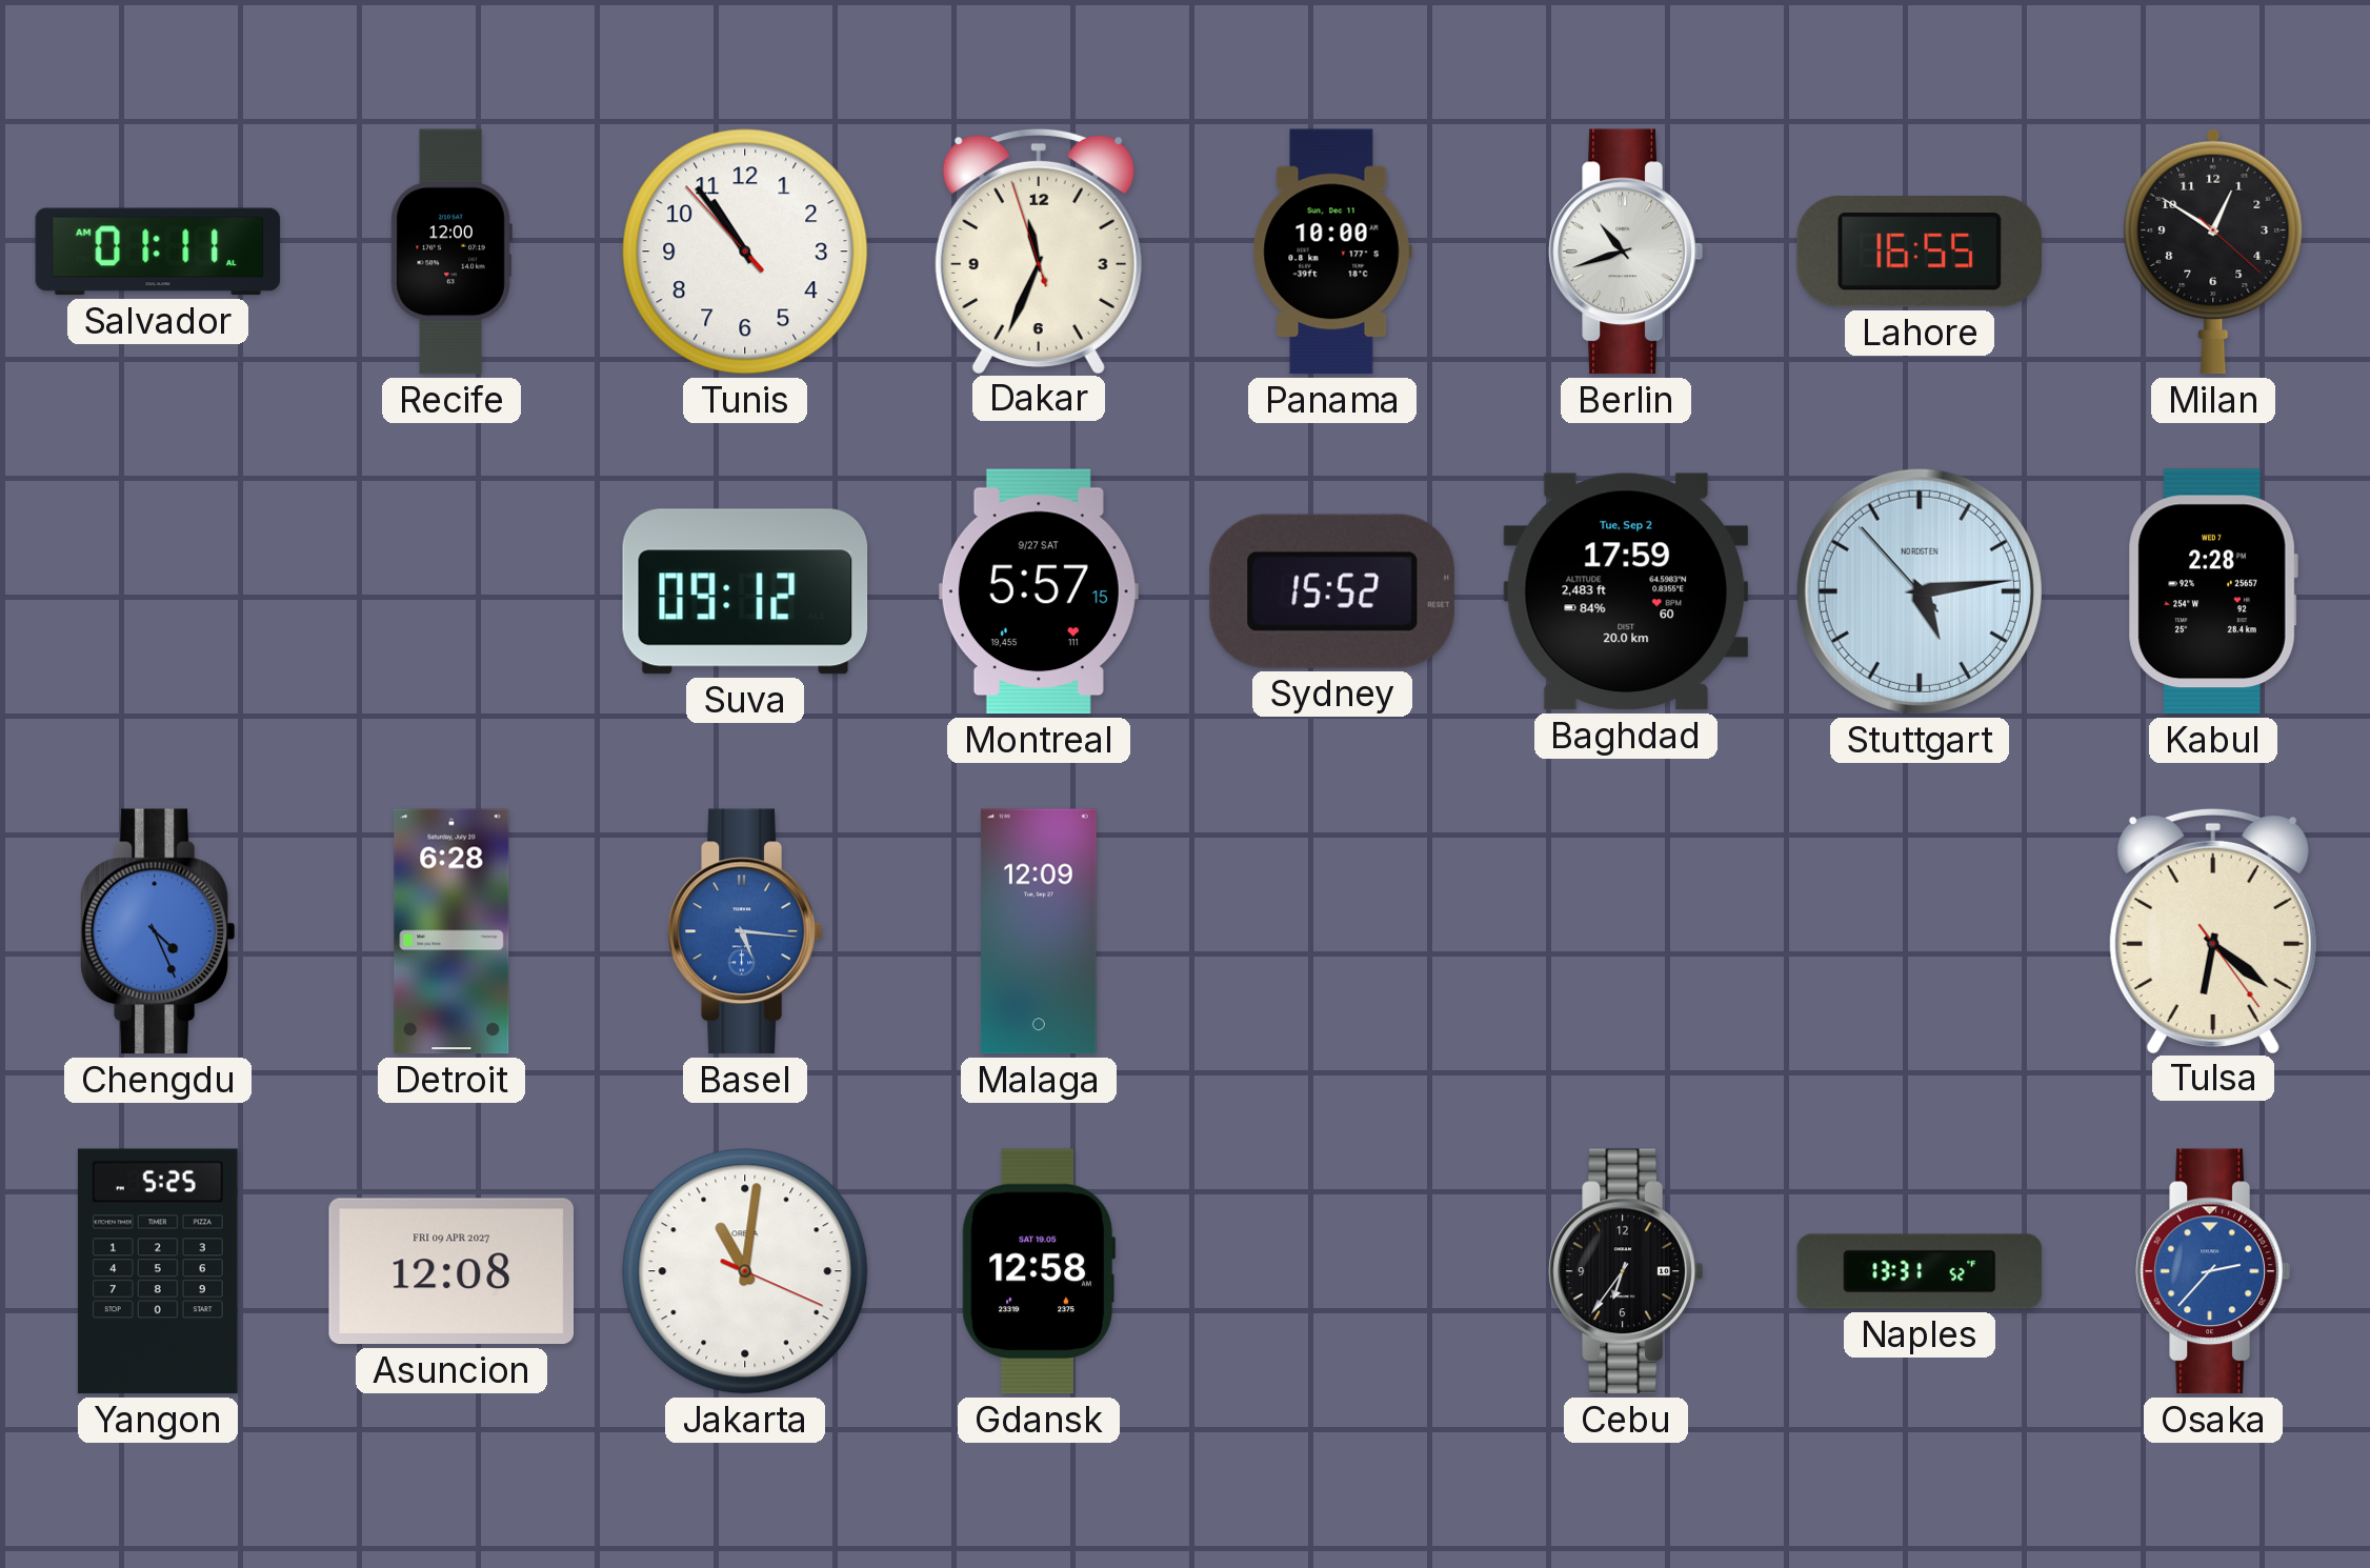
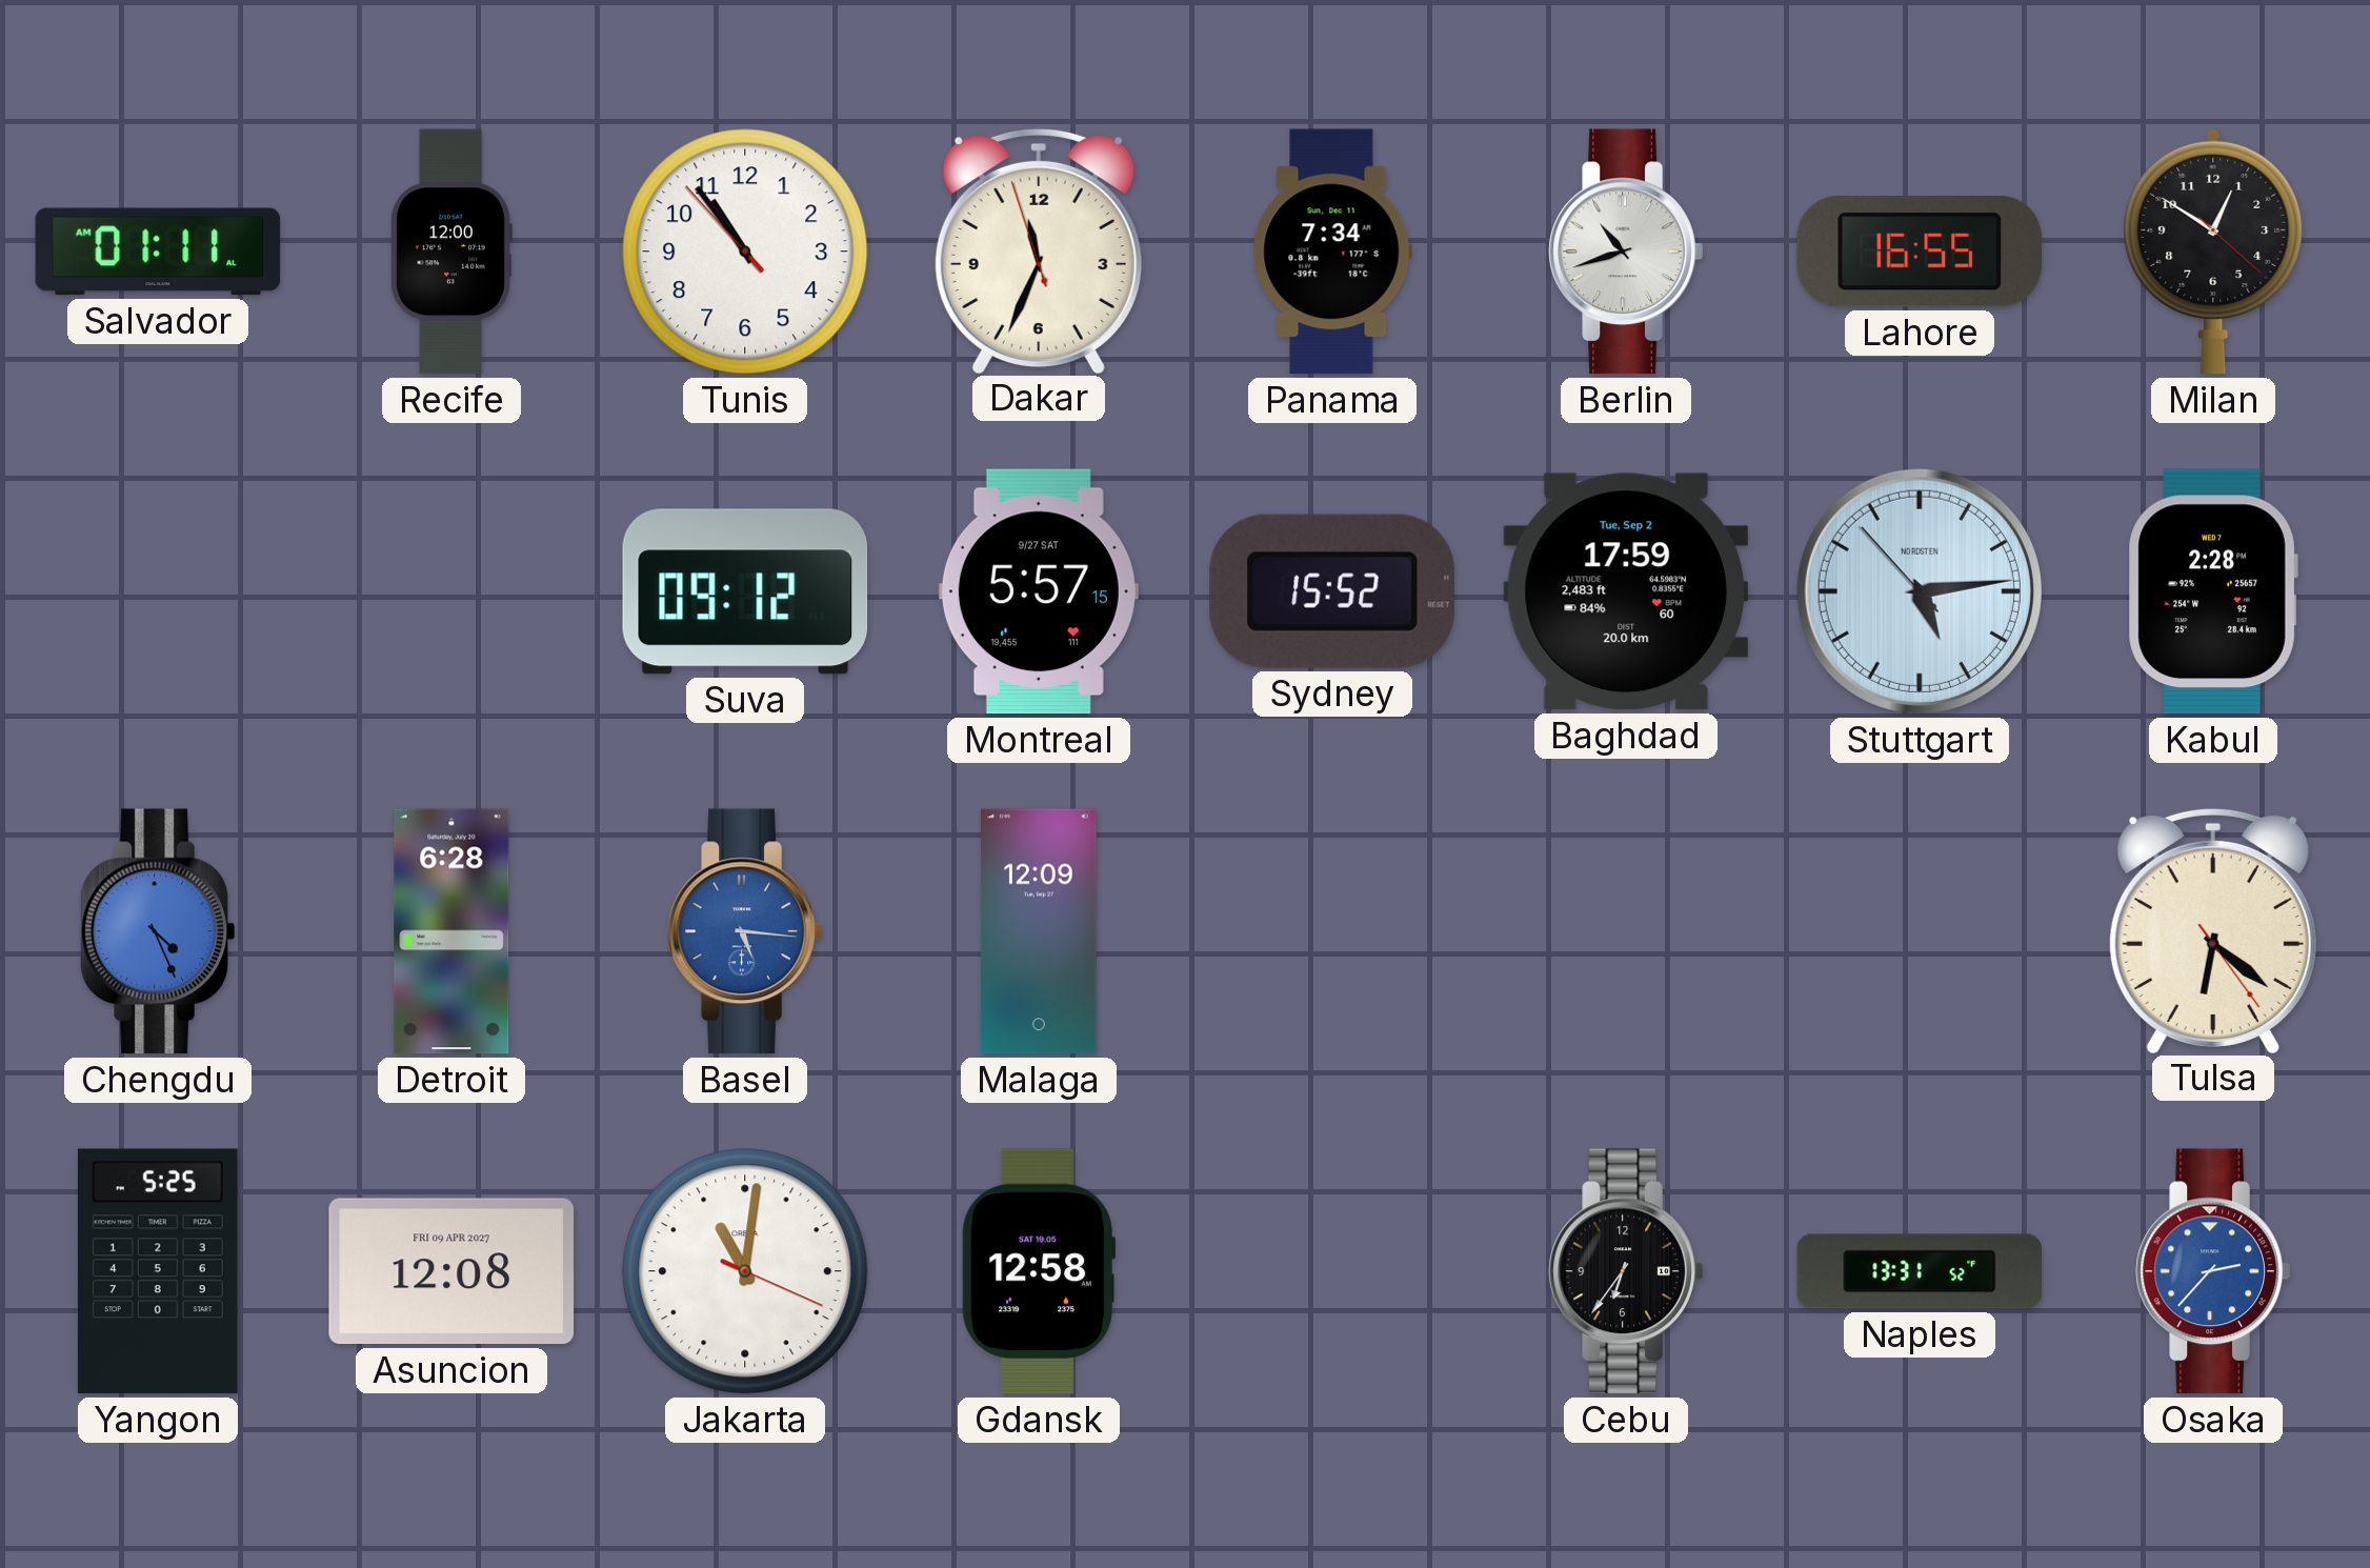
Panama: 10:00 -> 7:34
